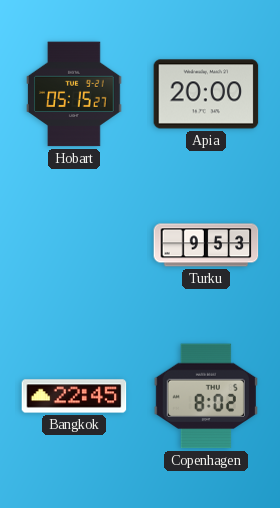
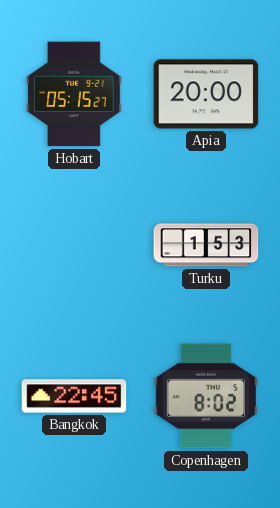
Turku: 9:53 -> 1:53
